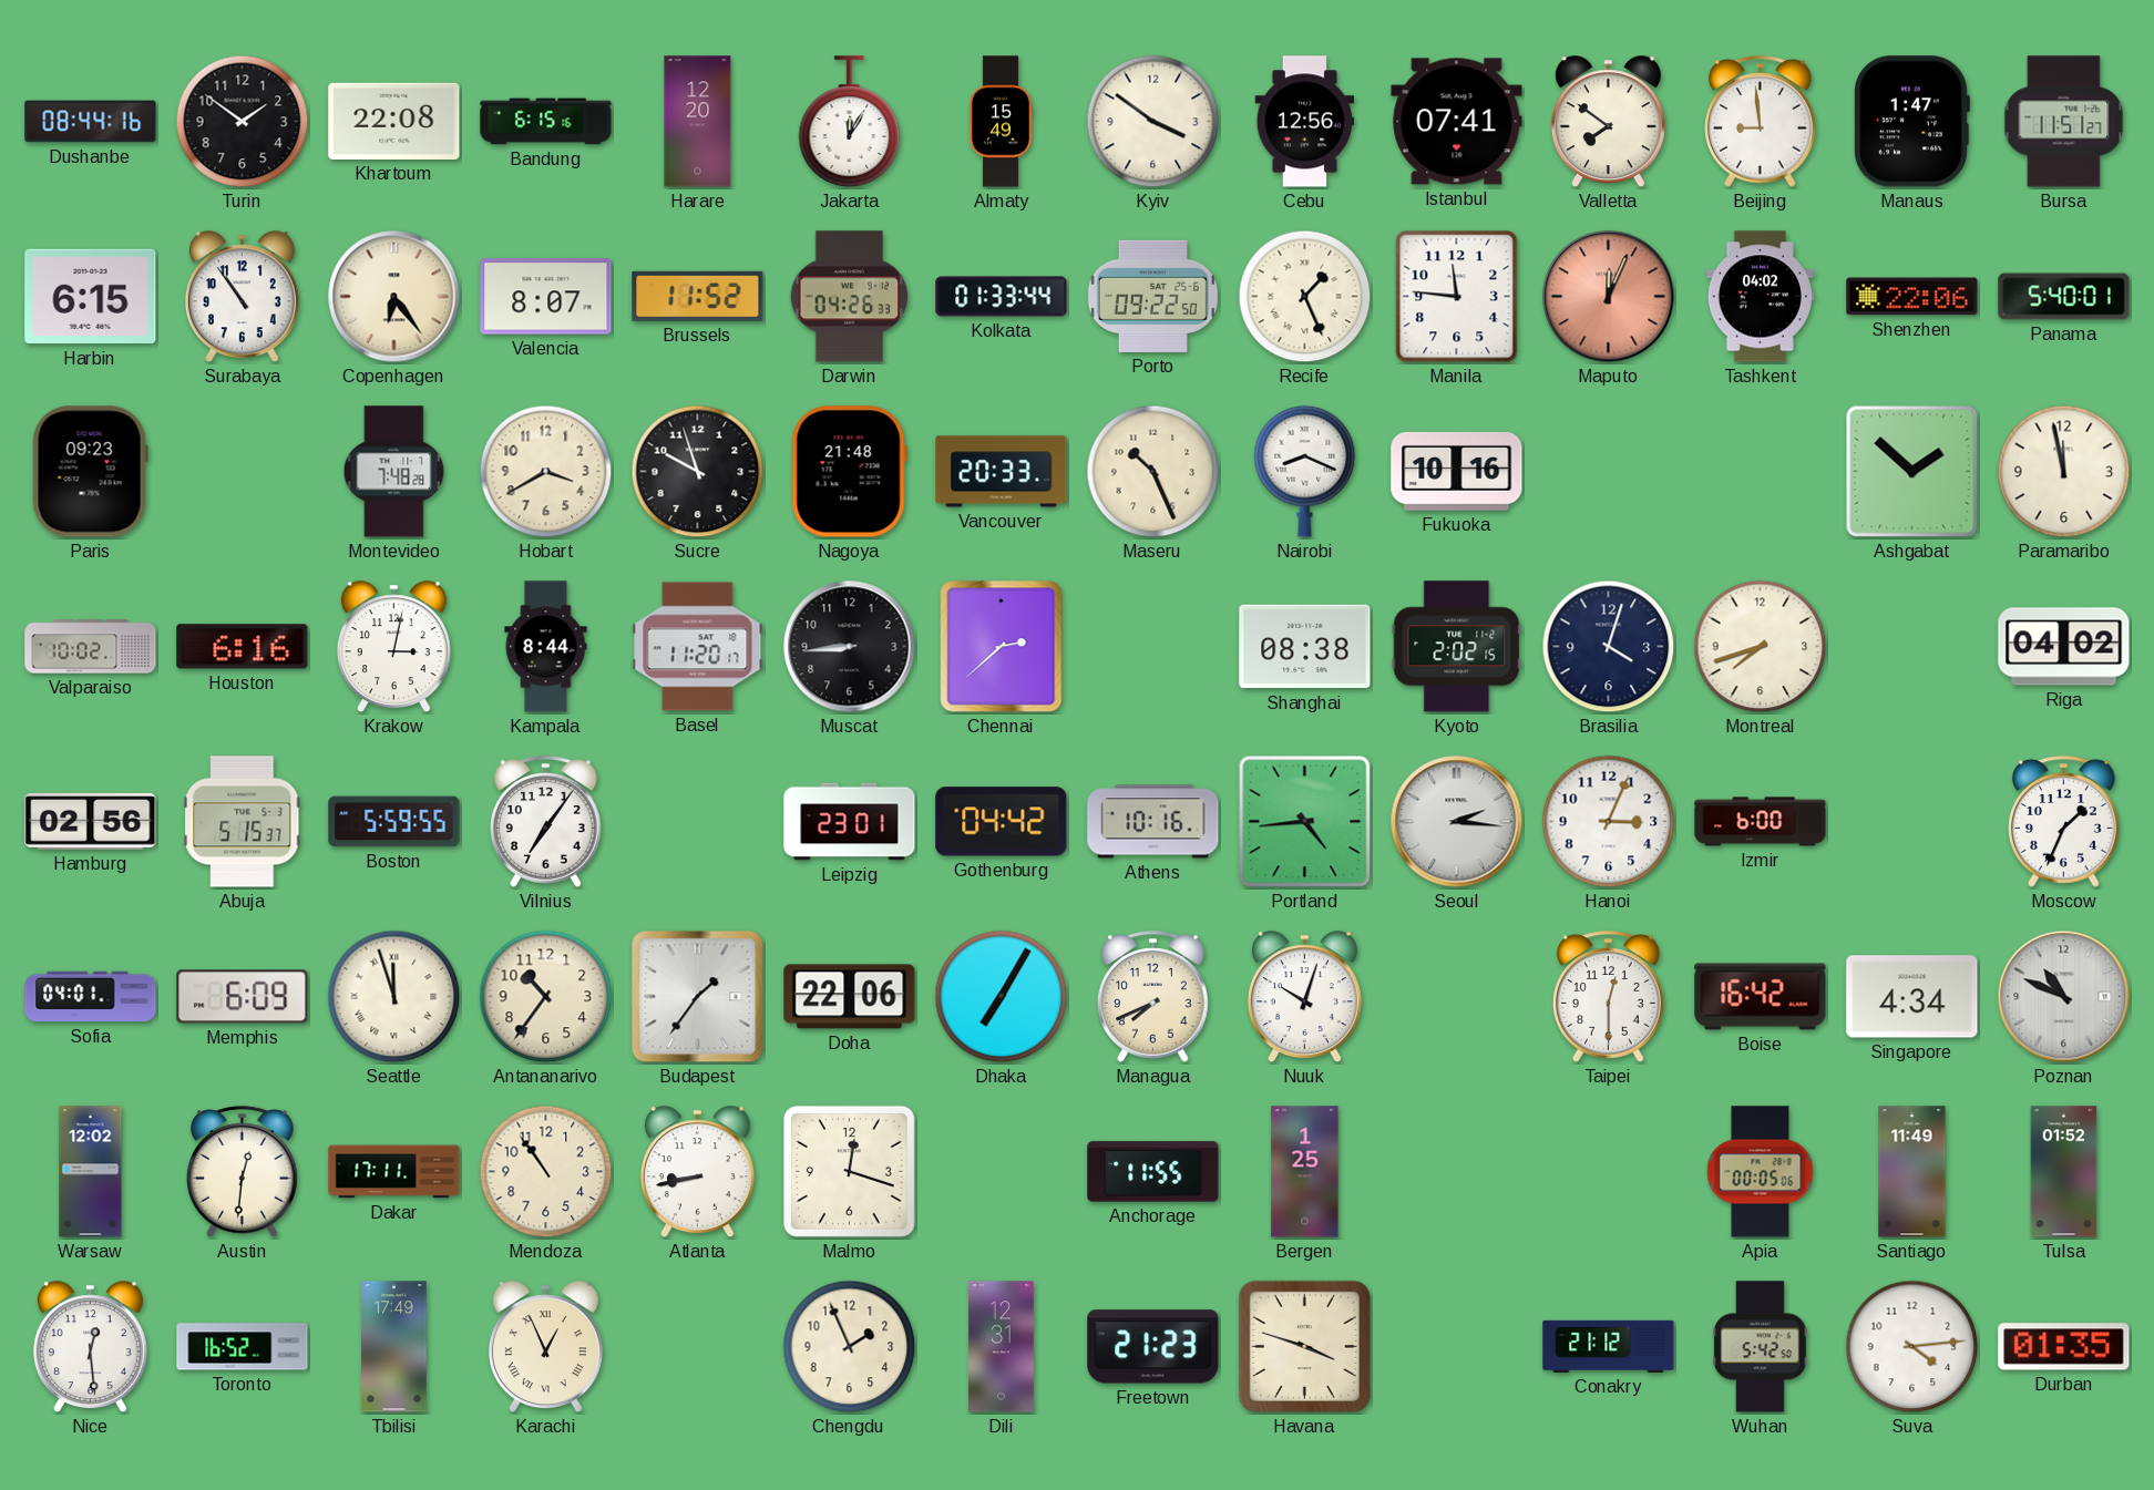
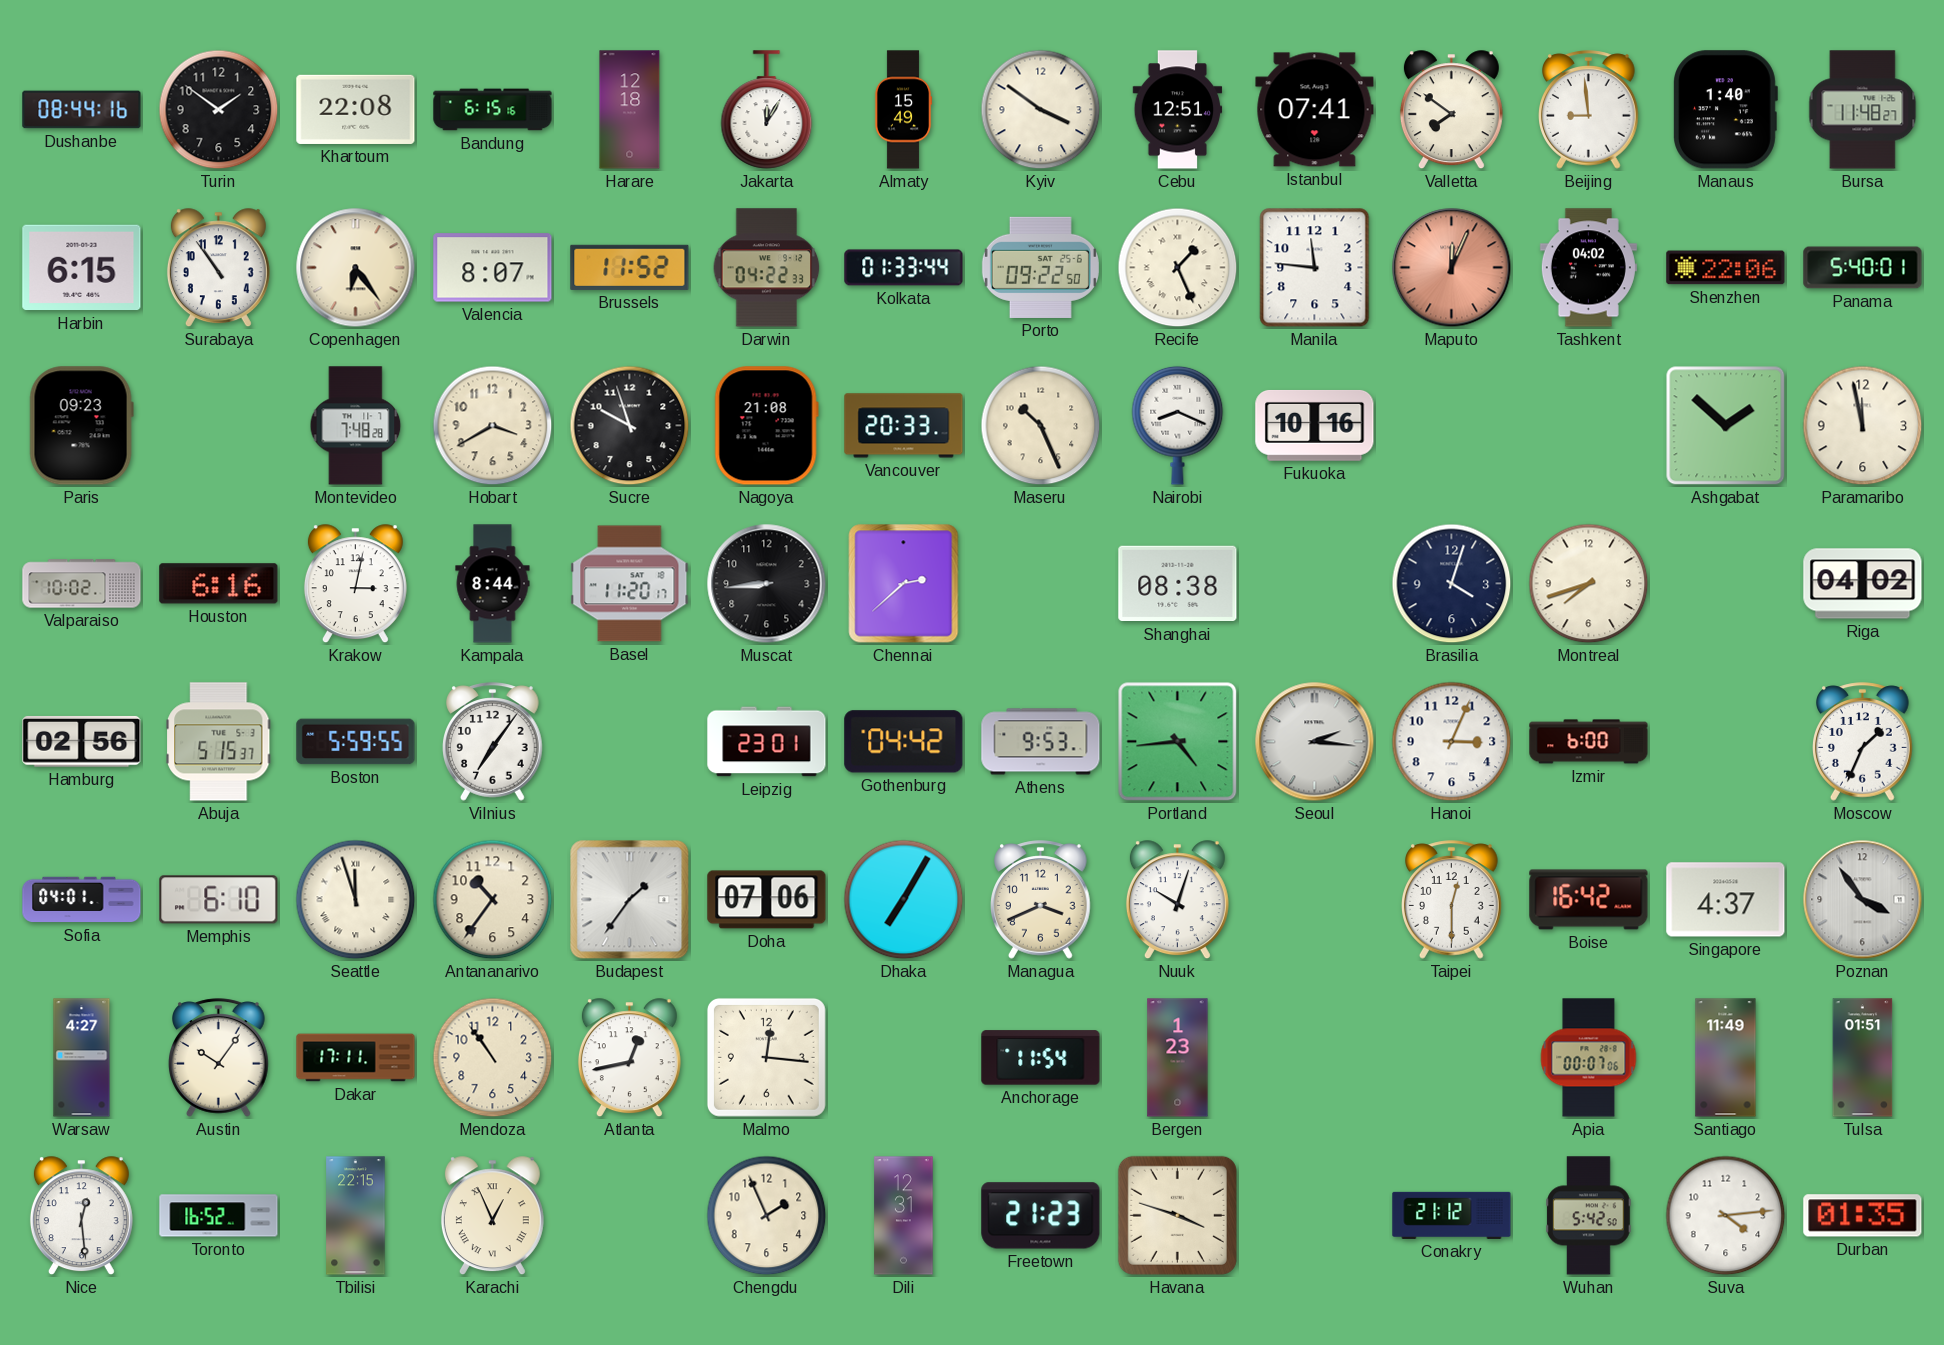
Harare: 12:20 -> 12:18
Cebu: 12:56 -> 12:51
Manaus: 1:47 -> 1:40
Bursa: 11:51 -> 11:48
Darwin: 04:26 -> 04:22
Nagoya: 21:48 -> 21:08
Kyoto: 2:02 -> none
Athens: 10:16 -> 9:53
Memphis: 6:09 -> 6:10
Doha: 22:06 -> 07:06
Managua: 7:41 -> 3:41
Singapore: 4:34 -> 4:37
Poznan: 10:49 -> 3:54
Warsaw: 12:02 -> 4:27
Austin: 12:31 -> 10:06
Atlanta: 8:43 -> 12:43
Malmo: 12:18 -> 12:16
Anchorage: 11:55 -> 11:54
Bergen: 1:25 -> 1:23
Apia: 00:05 -> 00:07
Tulsa: 01:52 -> 01:51
Tbilisi: 17:49 -> 22:15
